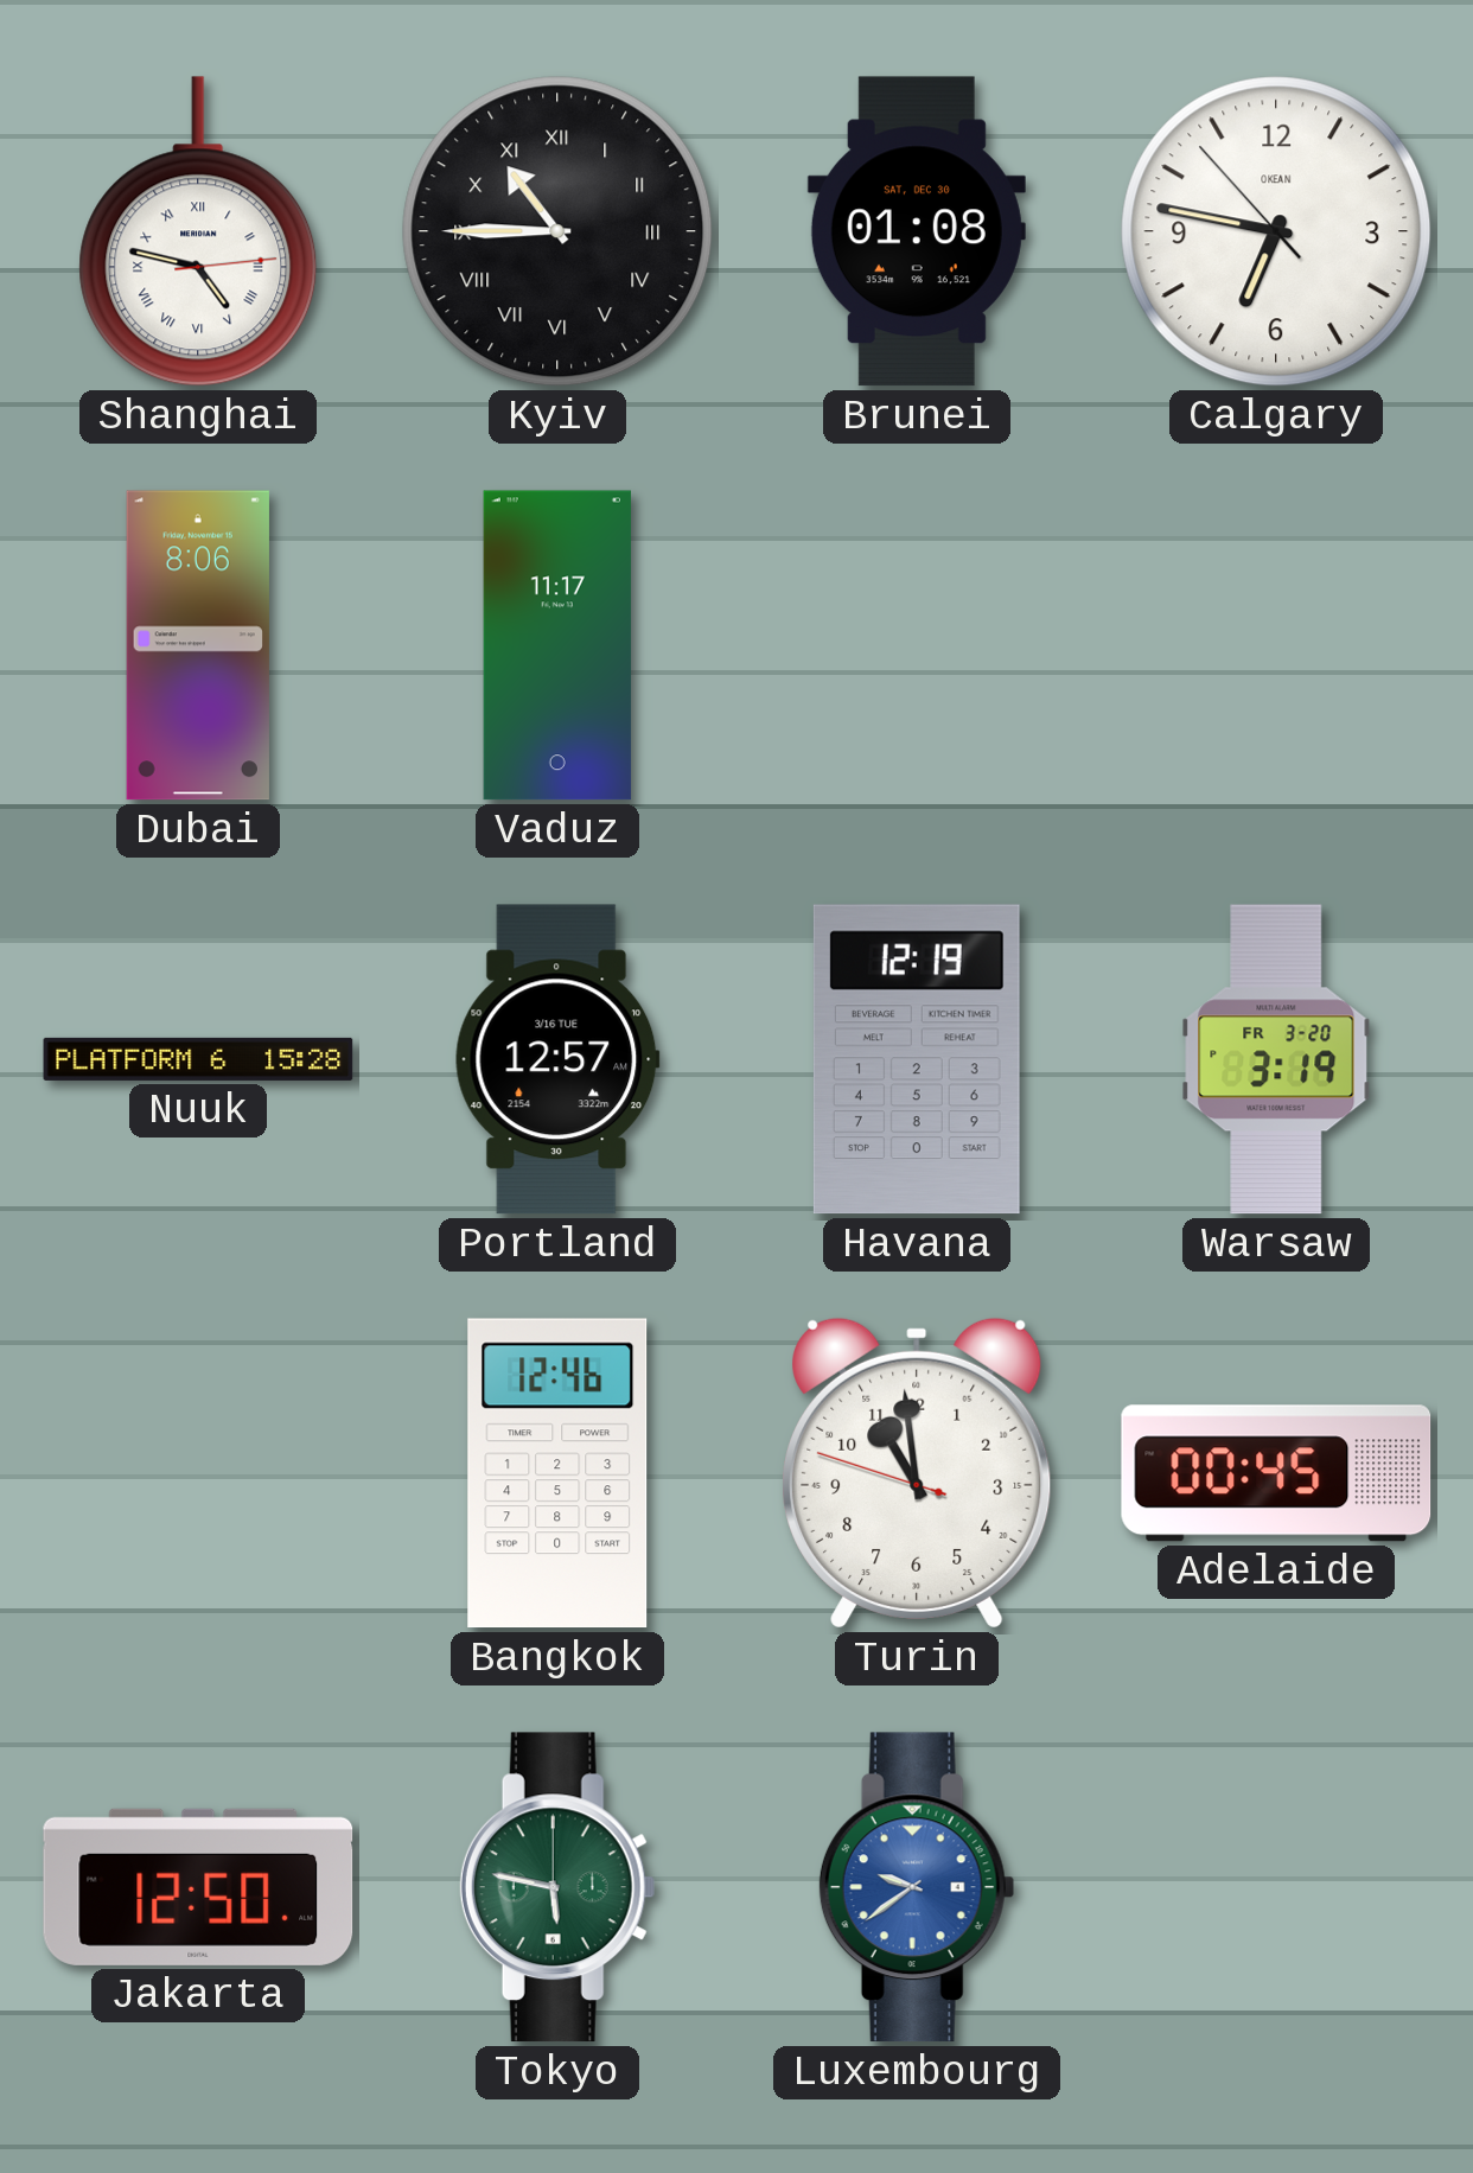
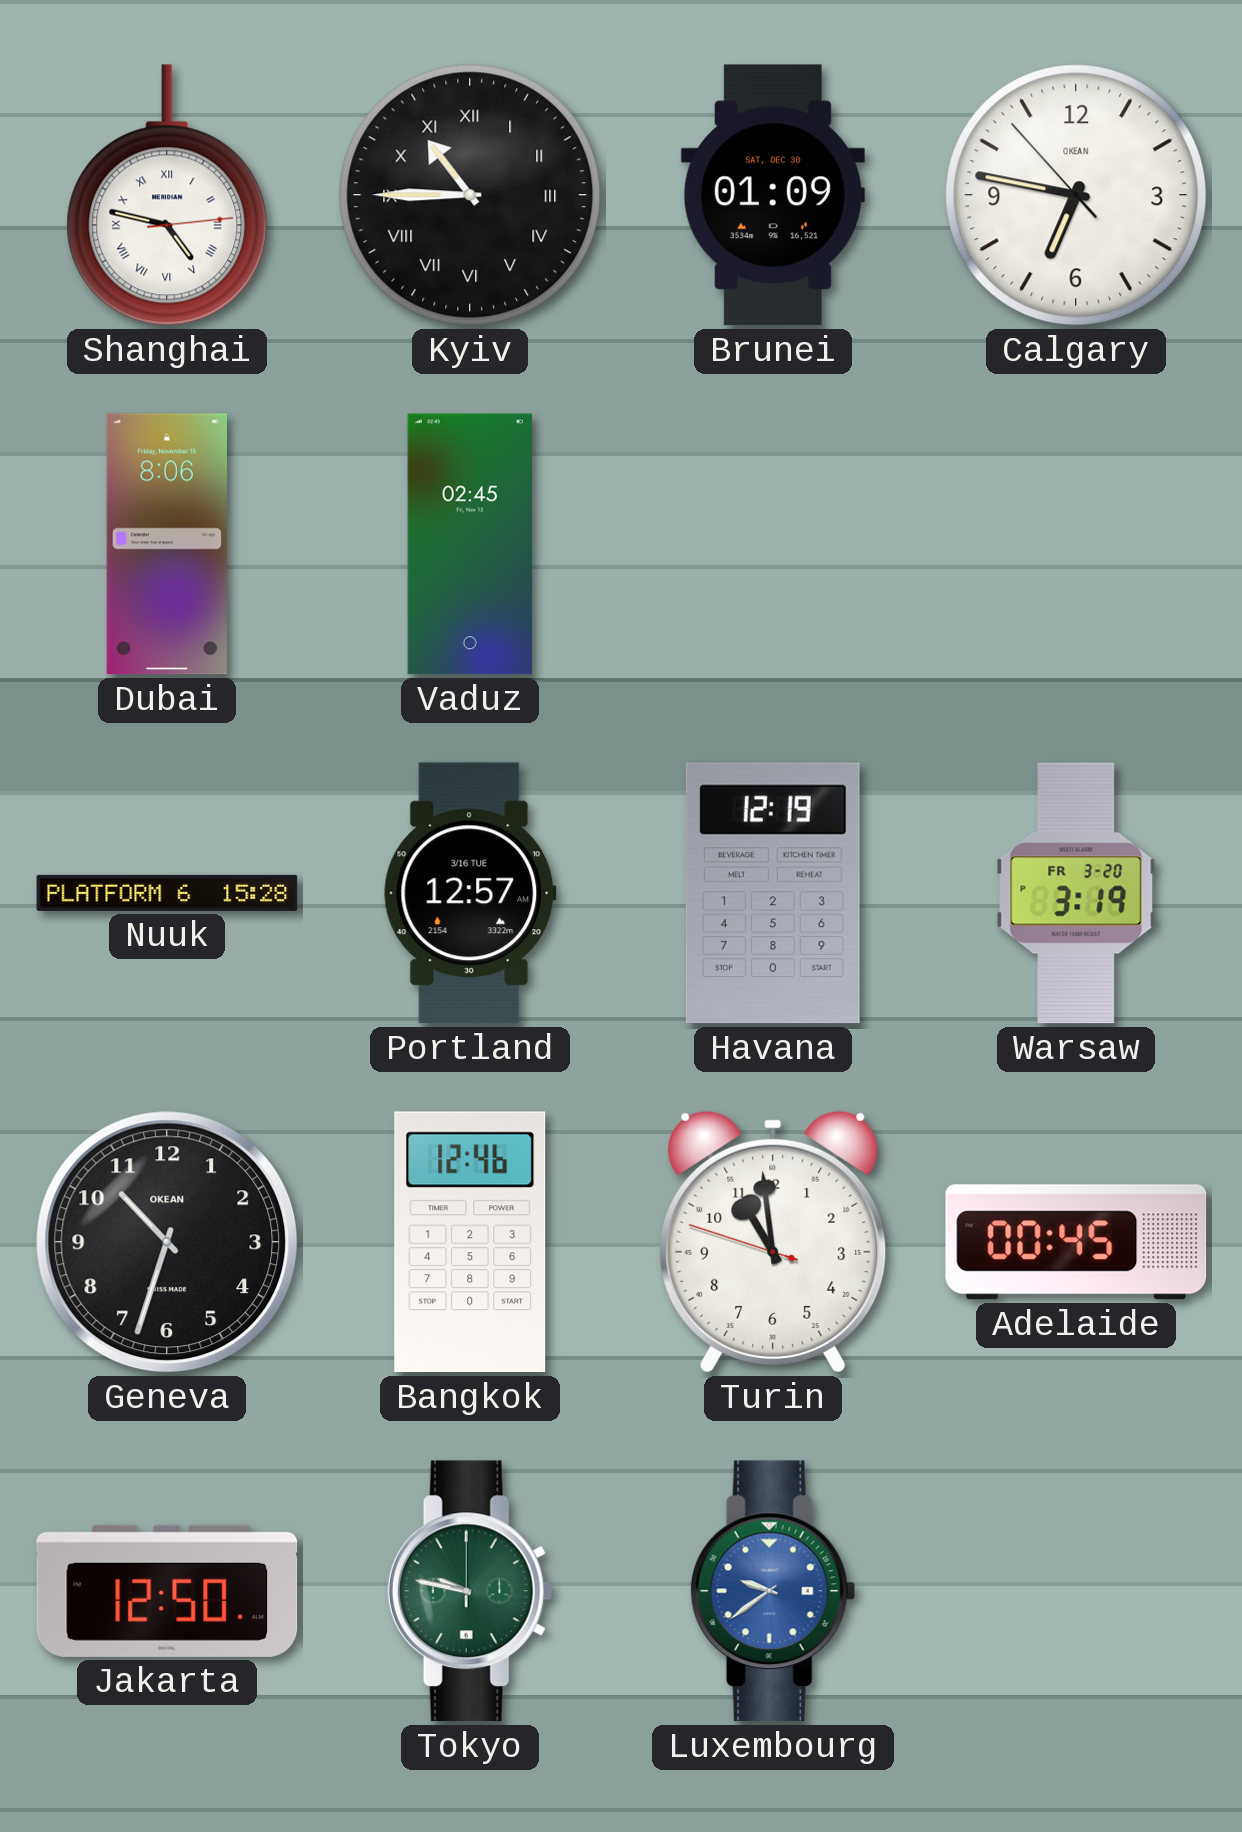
Brunei: 01:08 -> 01:09
Vaduz: 11:17 -> 02:45
Geneva: none -> 10:33
Tokyo: 5:47 -> 9:47
